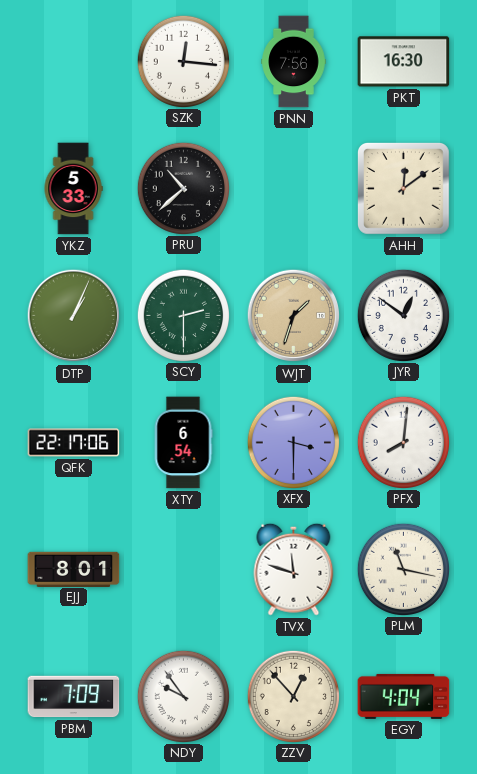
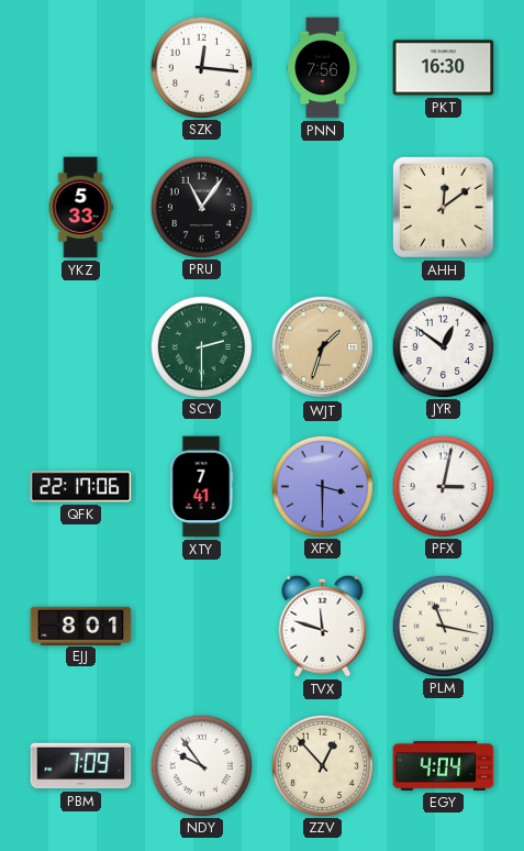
PRU: 10:38 -> 11:06
DTP: 1:04 -> none
XTY: 6:54 -> 7:41
PFX: 8:01 -> 3:02
